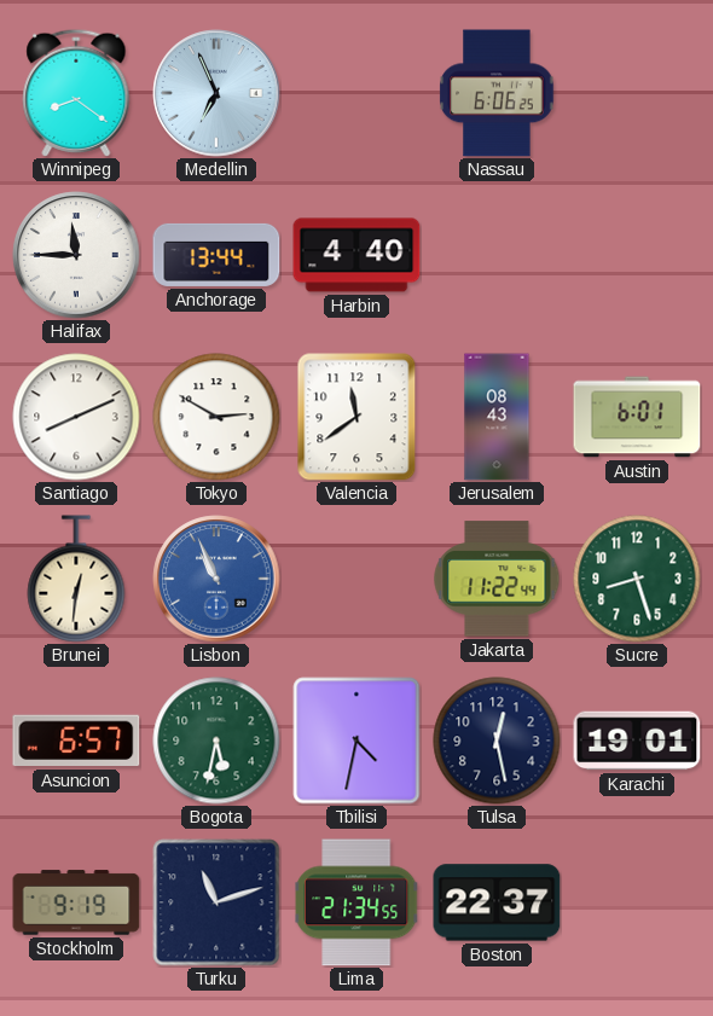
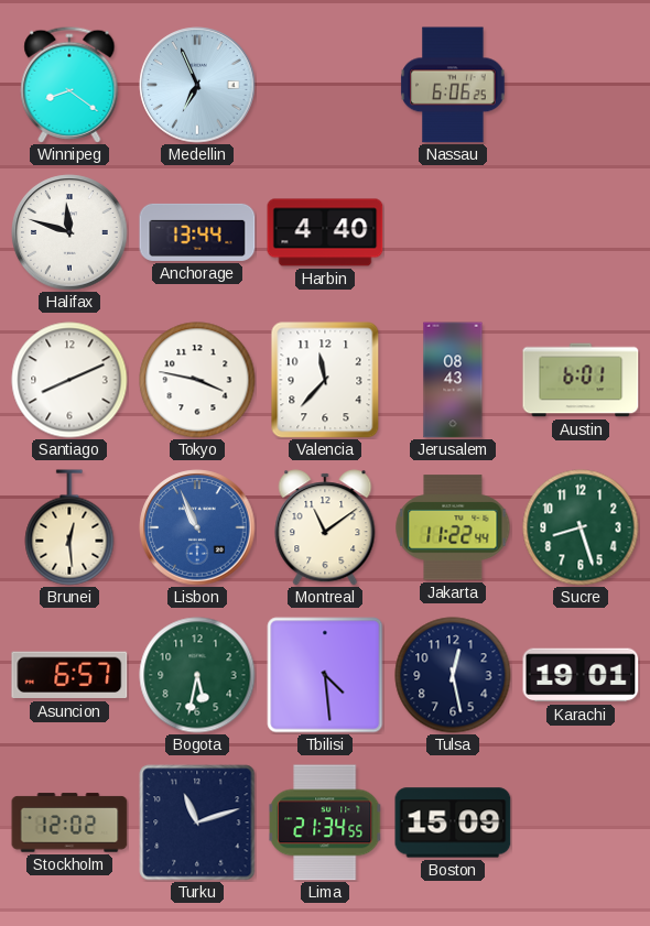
Halifax: 11:45 -> 11:48
Tokyo: 2:50 -> 3:47
Valencia: 11:39 -> 11:37
Brunei: 12:31 -> 12:29
Montreal: none -> 11:09
Tbilisi: 4:32 -> 4:29
Stockholm: 9:19 -> 12:02
Boston: 22:37 -> 15:09
